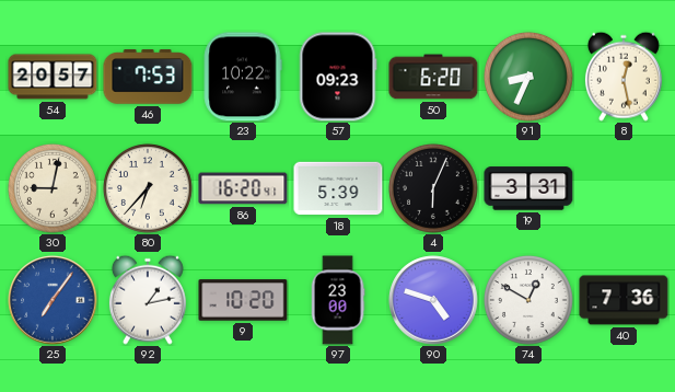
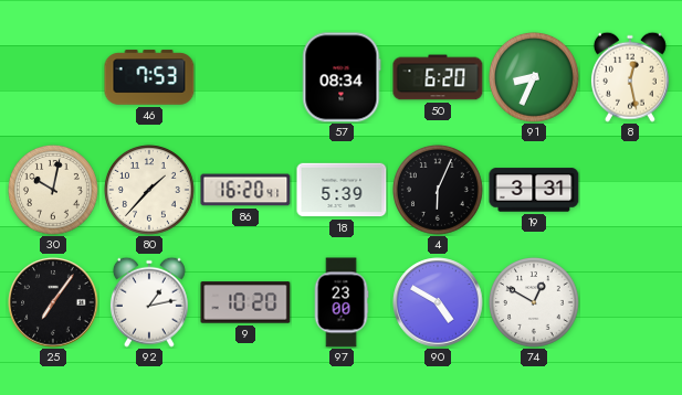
54: 20:57 -> none
23: 10:22 -> none
57: 09:23 -> 08:34
30: 9:02 -> 10:02
80: 6:37 -> 1:37
25 dial: blue -> black
90: 4:48 -> 4:50
40: 7:36 -> none
